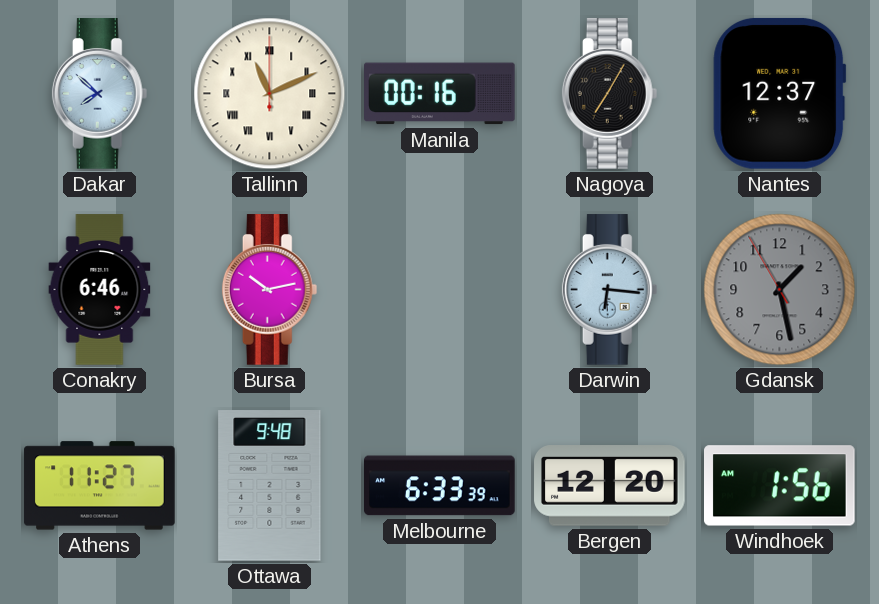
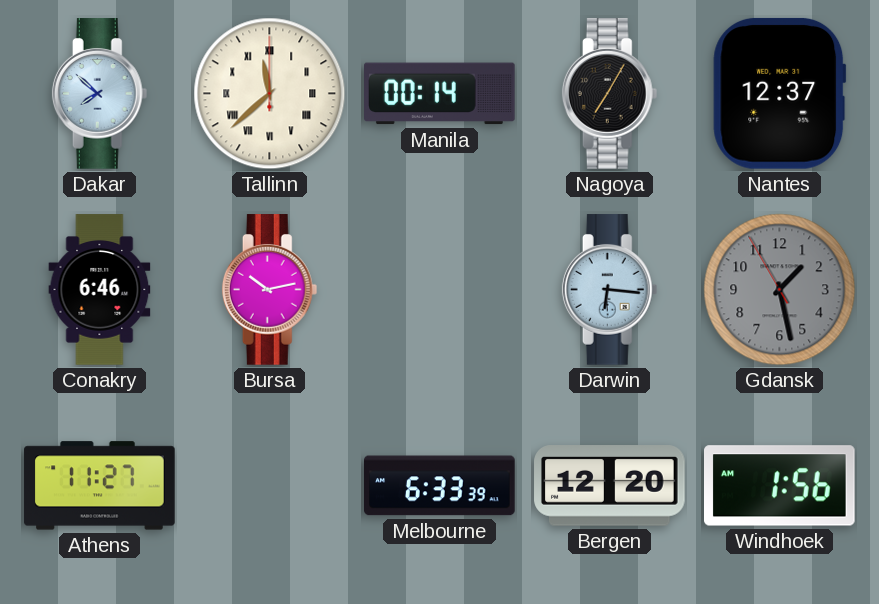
Tallinn: 11:11 -> 11:38
Manila: 00:16 -> 00:14
Ottawa: 9:48 -> none
